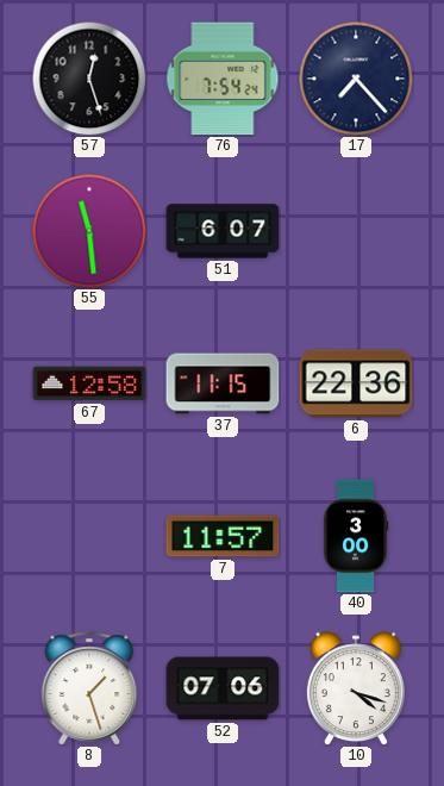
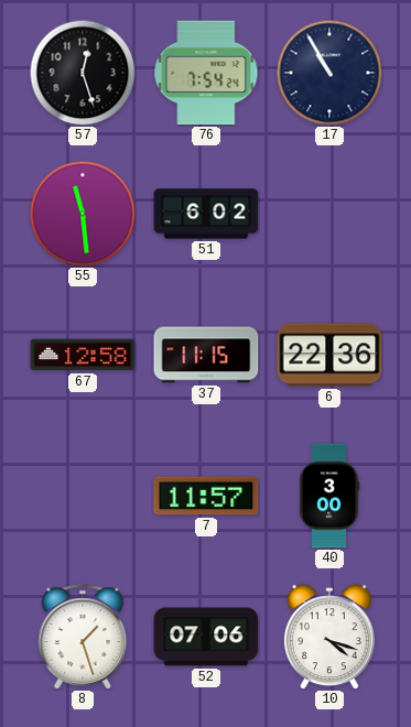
17: 7:23 -> 10:55
51: 6:07 -> 6:02
